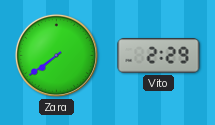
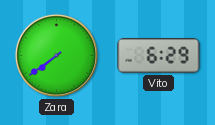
Vito: 2:29 -> 6:29
